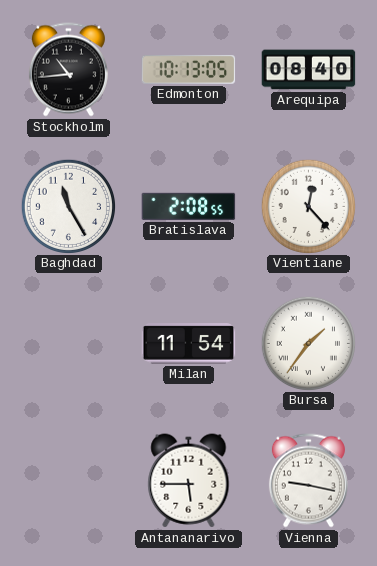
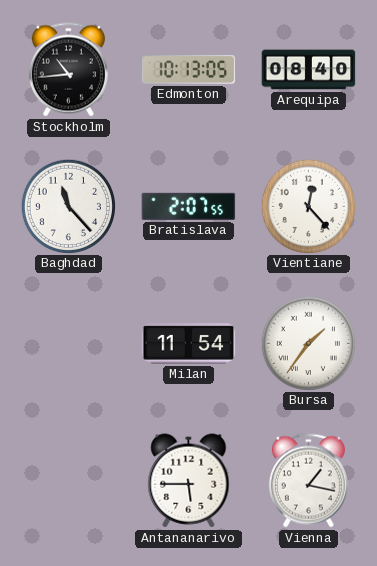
Baghdad: 11:25 -> 11:23
Bratislava: 2:08 -> 2:07
Vienna: 9:17 -> 1:17
